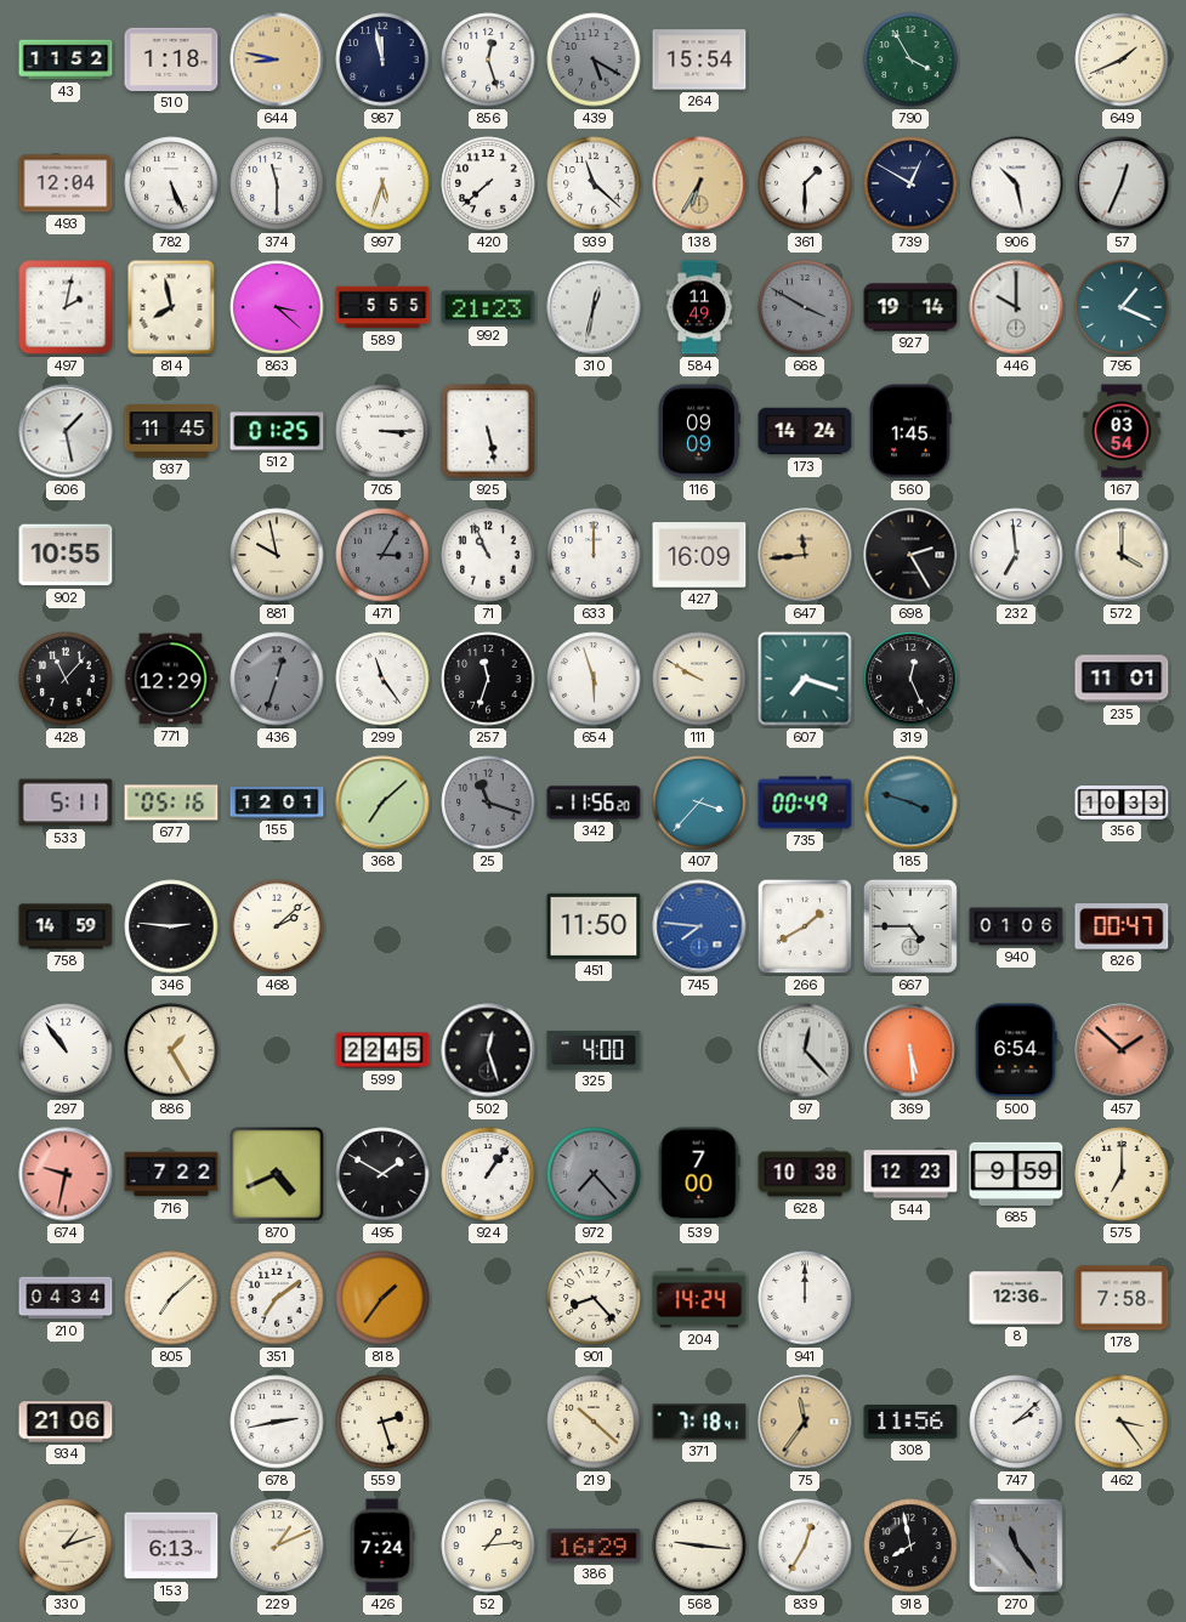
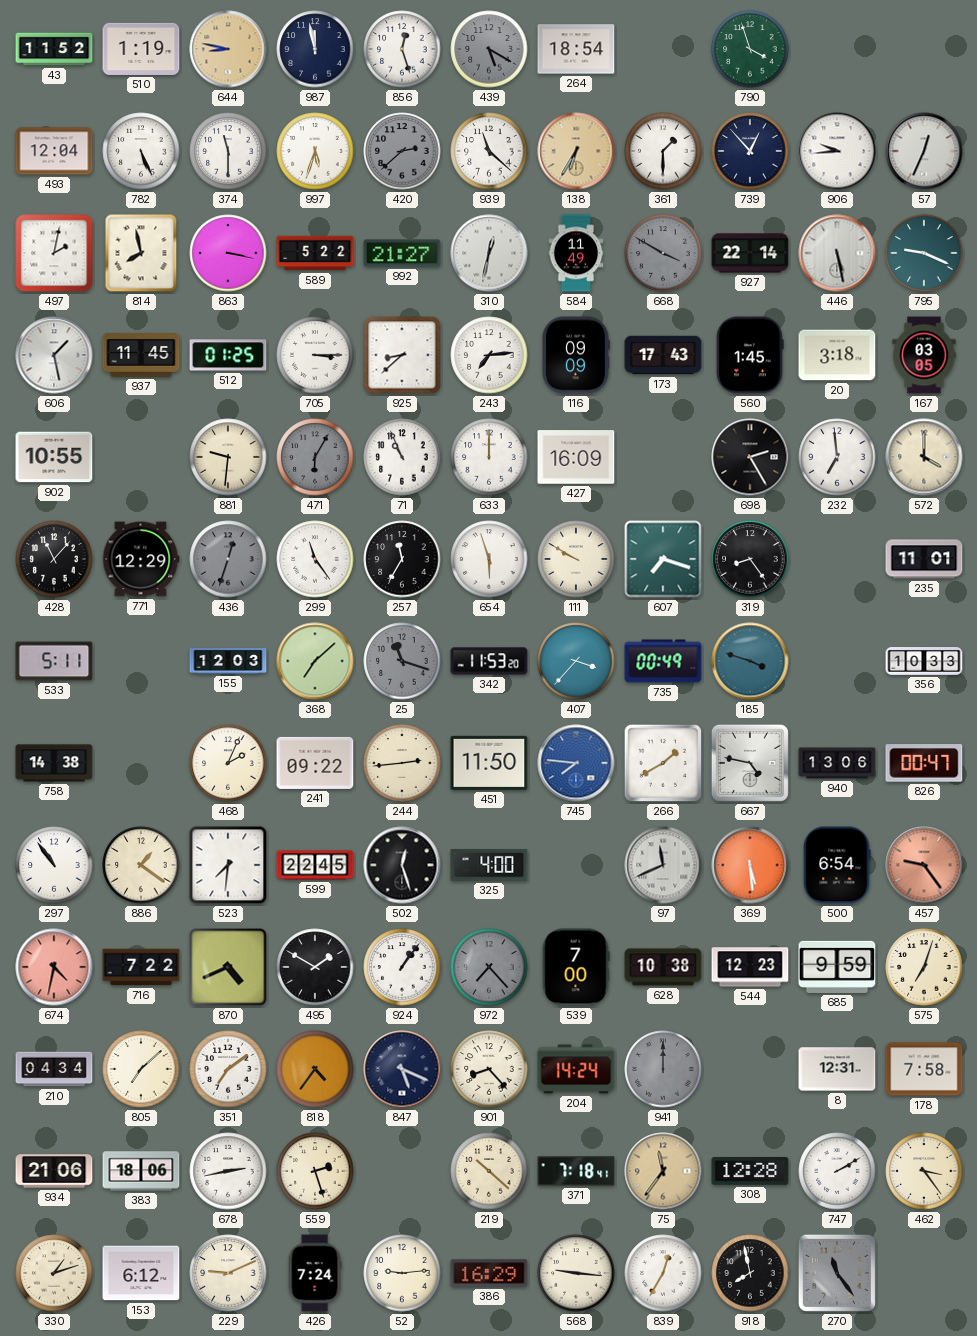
510: 1:18 -> 1:19
264: 15:54 -> 18:54
790: 3:55 -> 3:57
649: 1:41 -> none
420: 7:38 -> 2:38
420 dial: white -> grey
739: 12:50 -> 12:53
906: 10:28 -> 9:44
863: 3:22 -> 3:17
589: 5:55 -> 5:22
992: 21:23 -> 21:27
927: 19:14 -> 22:14
446: 10:00 -> 5:28
795: 1:19 -> 9:19
925: 5:28 -> 8:38
243: none -> 7:14
173: 14:24 -> 17:43
20: none -> 3:18
167: 03:54 -> 03:05
881: 9:58 -> 9:31
471: 3:05 -> 6:05
647: 11:44 -> none
257: 11:33 -> 11:35
319: 12:26 -> 8:24
677: 05:16 -> none
155: 12:01 -> 12:03
342: 11:56 -> 11:53
758: 14:59 -> 14:38
346: 2:46 -> none
468: 2:08 -> 2:04
241: none -> 09:22
244: none -> 2:44
667: 4:45 -> 4:47
940: 01:06 -> 13:06
886: 1:25 -> 1:21
523: none -> 7:31
97: 12:23 -> 11:41
457: 1:52 -> 9:24
674: 9:32 -> 4:32
575: 7:00 -> 7:03
818: 1:36 -> 4:36
847: none -> 5:19
941 dial: white -> grey
8: 12:36 -> 12:31
383: none -> 18:06
308: 11:56 -> 12:28
747: 2:08 -> 2:10
153: 6:13 -> 6:12
229: 1:11 -> 9:11
52: 1:14 -> 9:14
